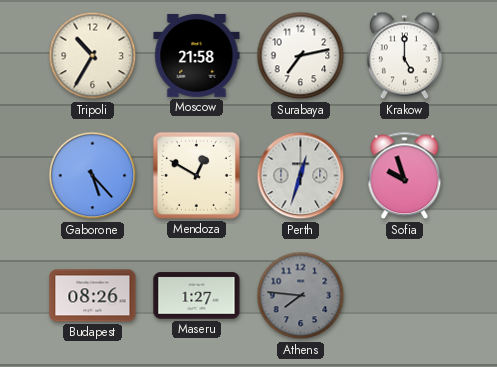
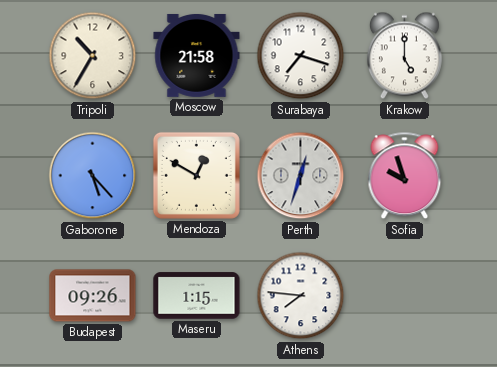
Surabaya: 7:13 -> 7:18
Budapest: 08:26 -> 09:26
Maseru: 1:27 -> 1:15
Athens dial: grey -> white
